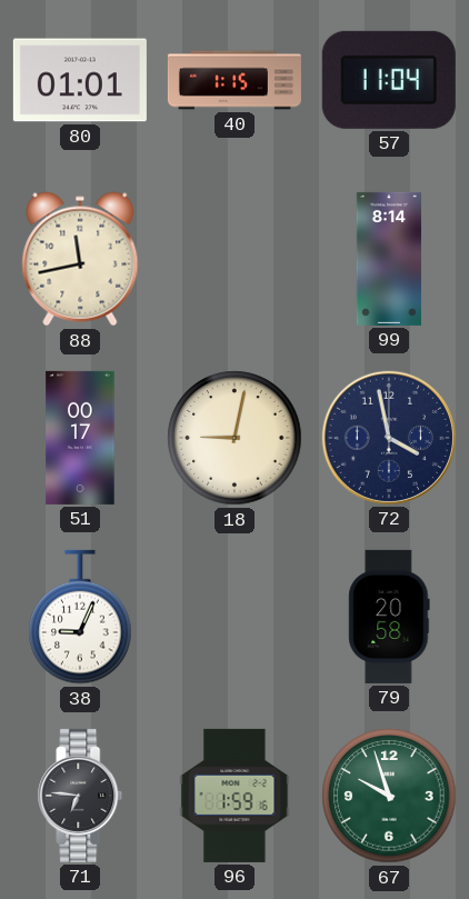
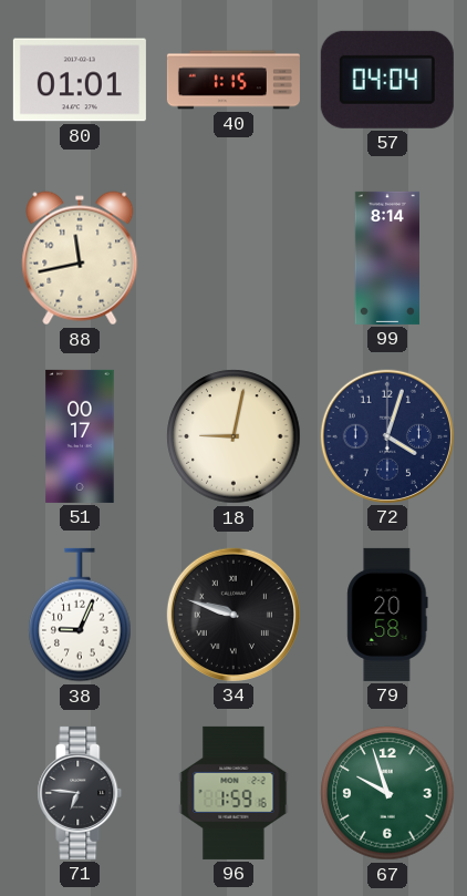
57: 11:04 -> 04:04
72: 3:58 -> 4:03
34: none -> 9:48
